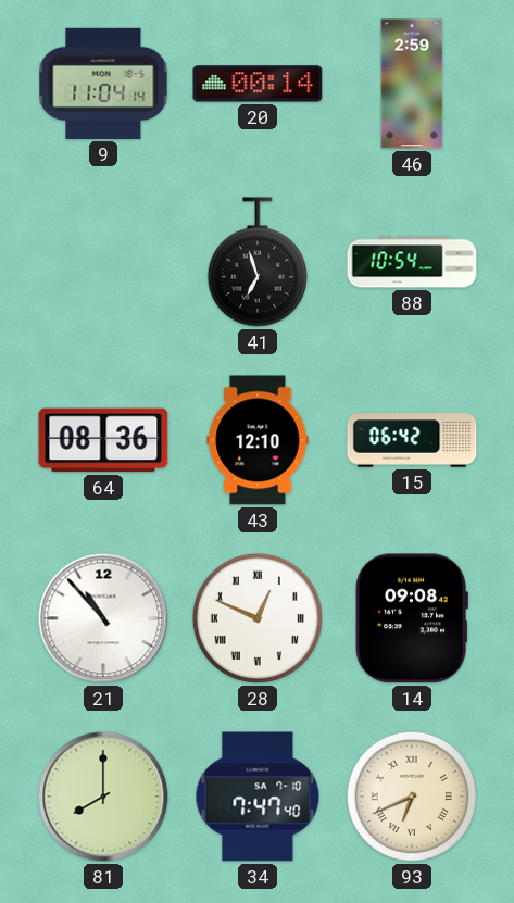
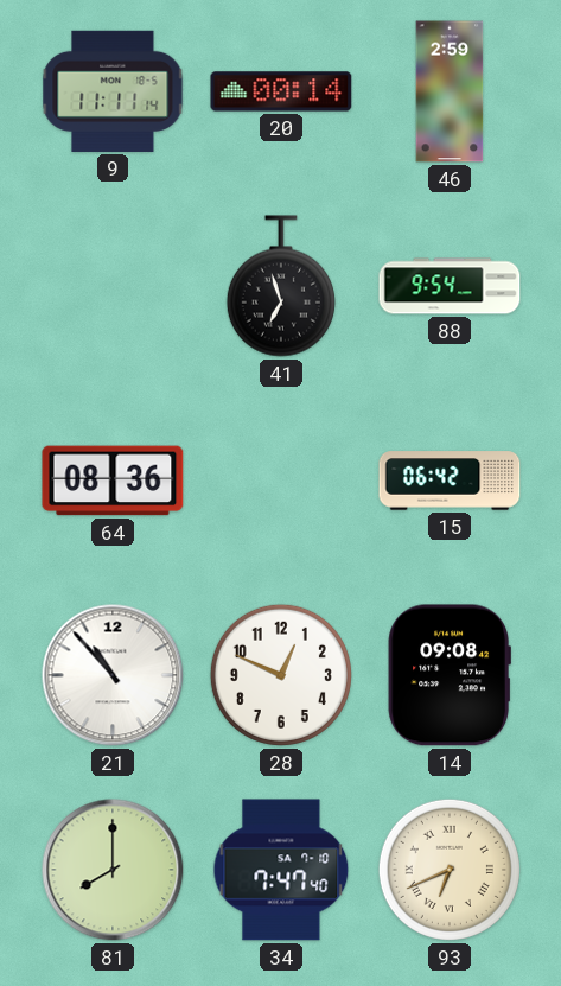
9: 11:04 -> 11:11
88: 10:54 -> 9:54
43: 12:10 -> none
28 numerals: Roman -> Arabic
